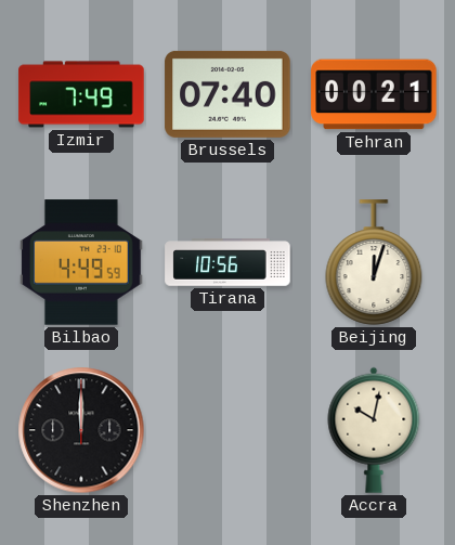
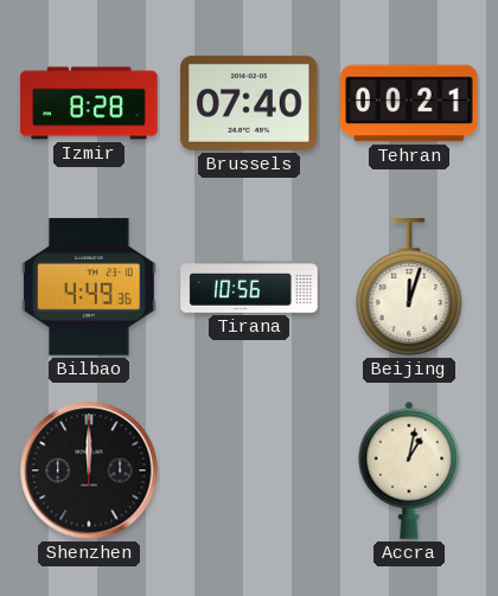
Izmir: 7:49 -> 8:28
Bilbao: 4:49:59 -> 4:49:36
Accra: 10:02 -> 1:02
